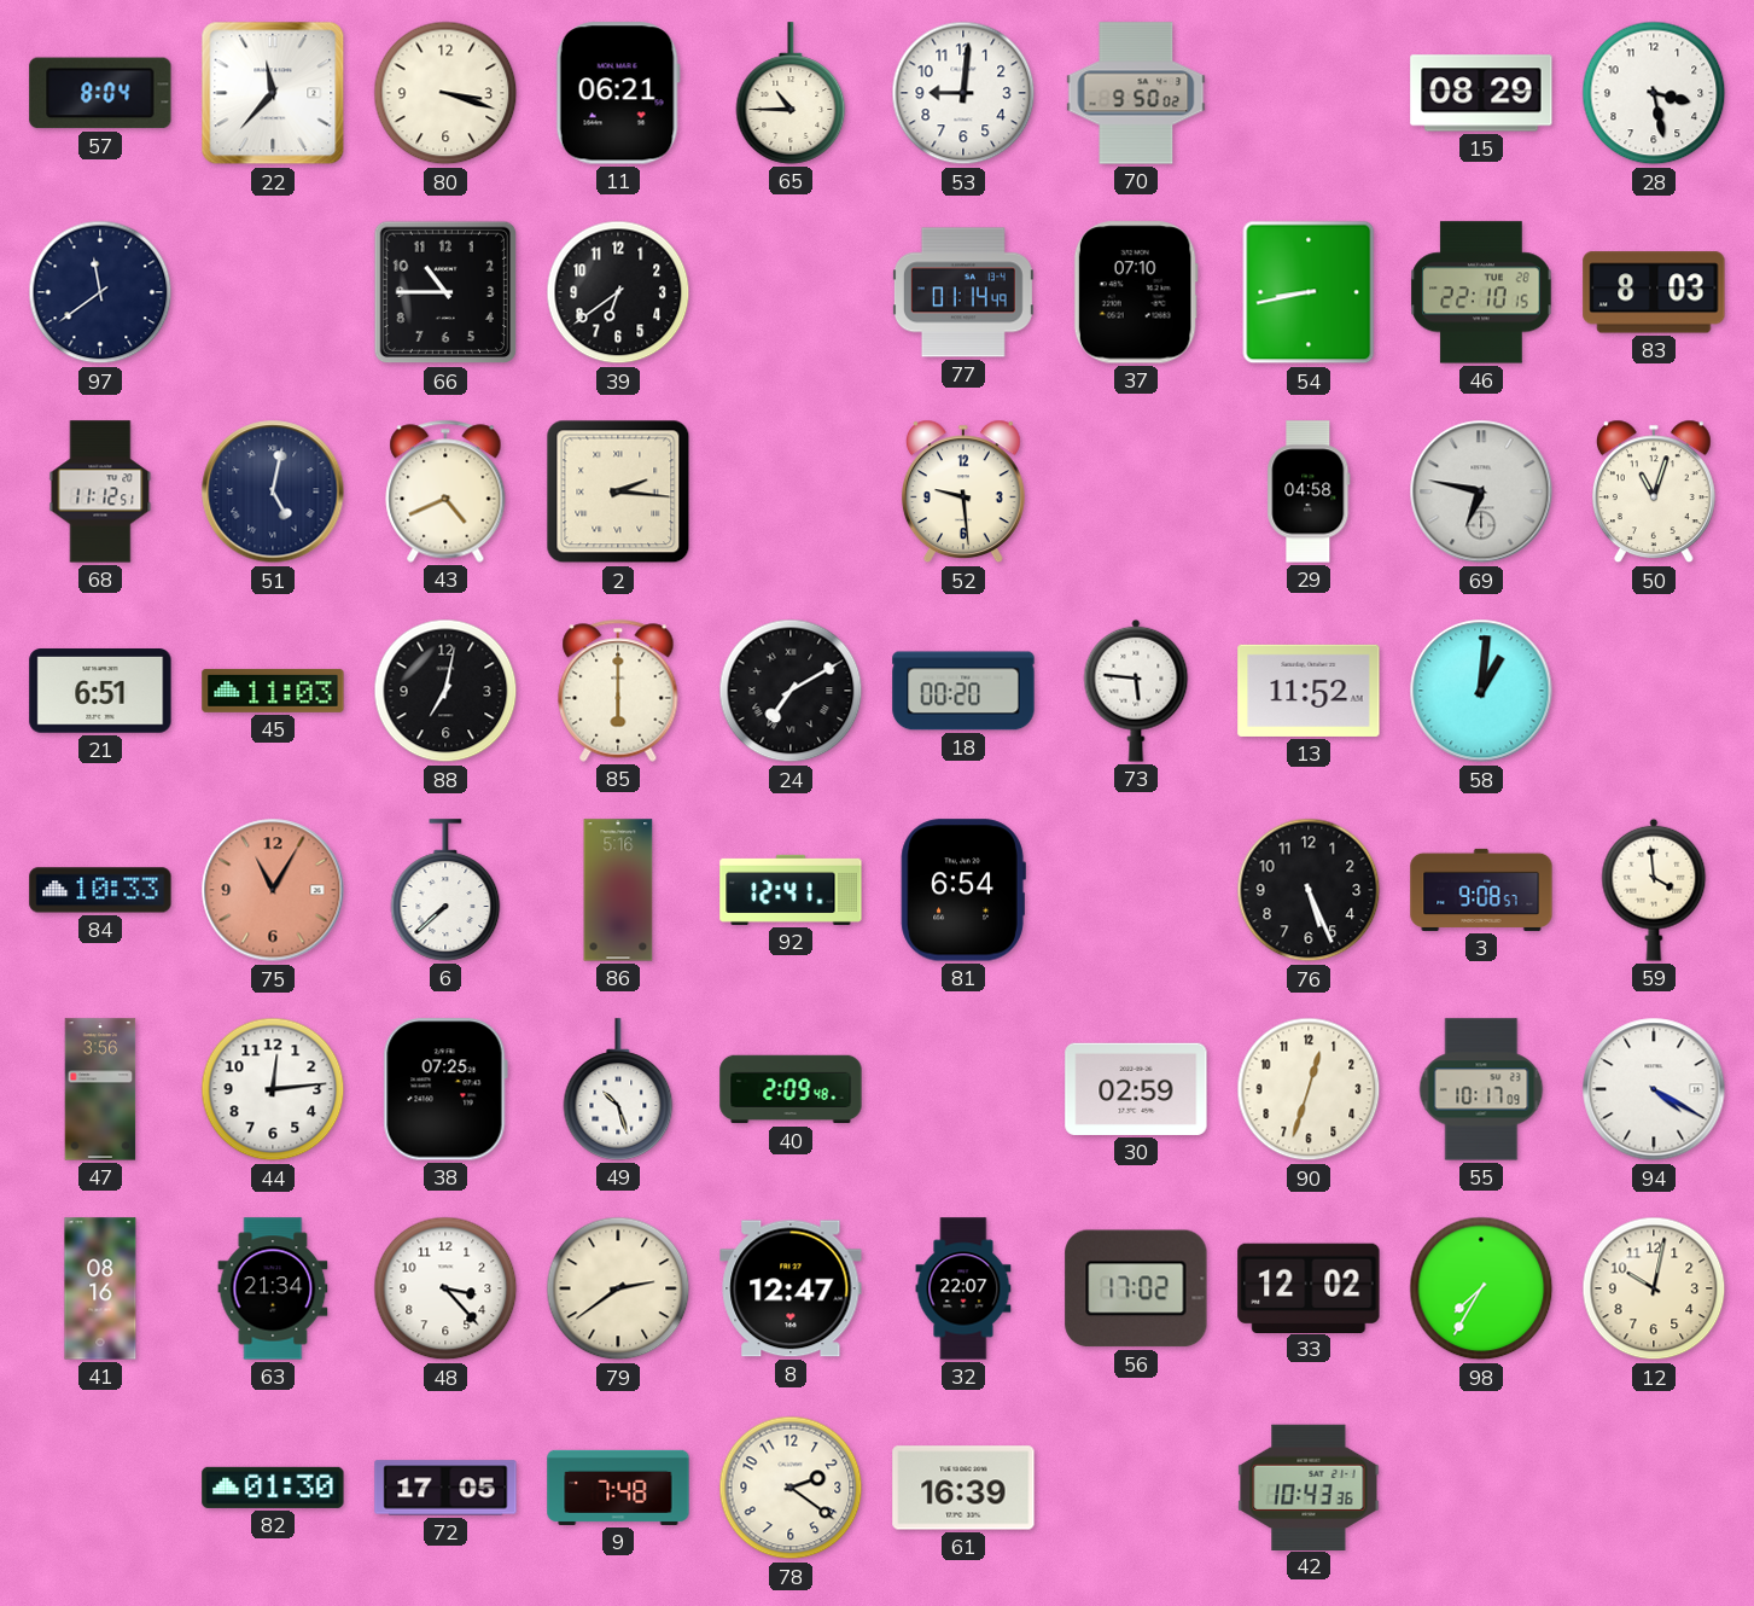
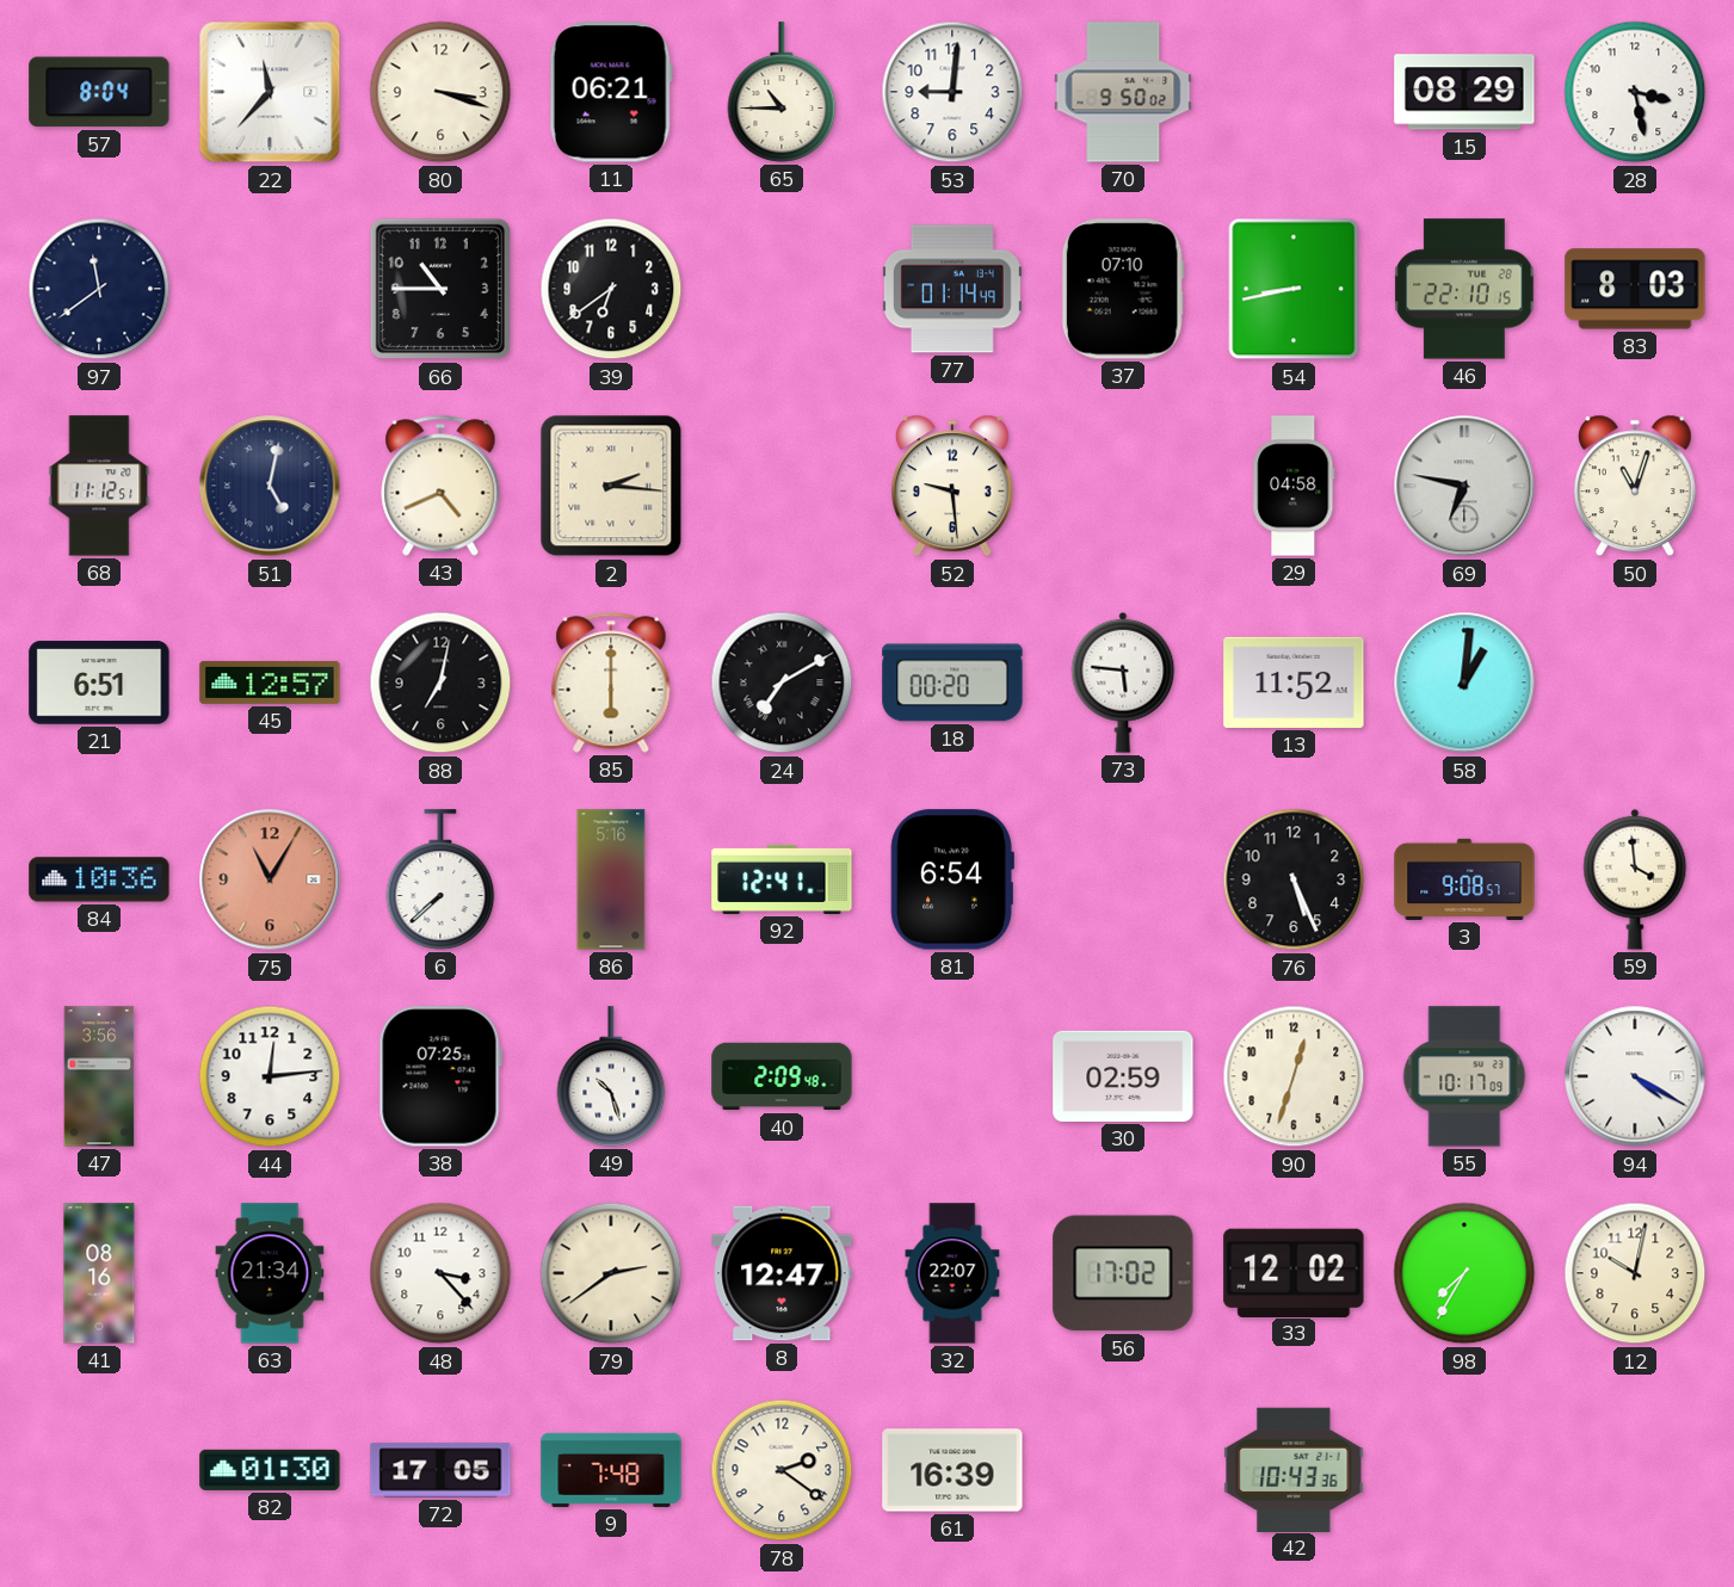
45: 11:03 -> 12:57
84: 10:33 -> 10:36
